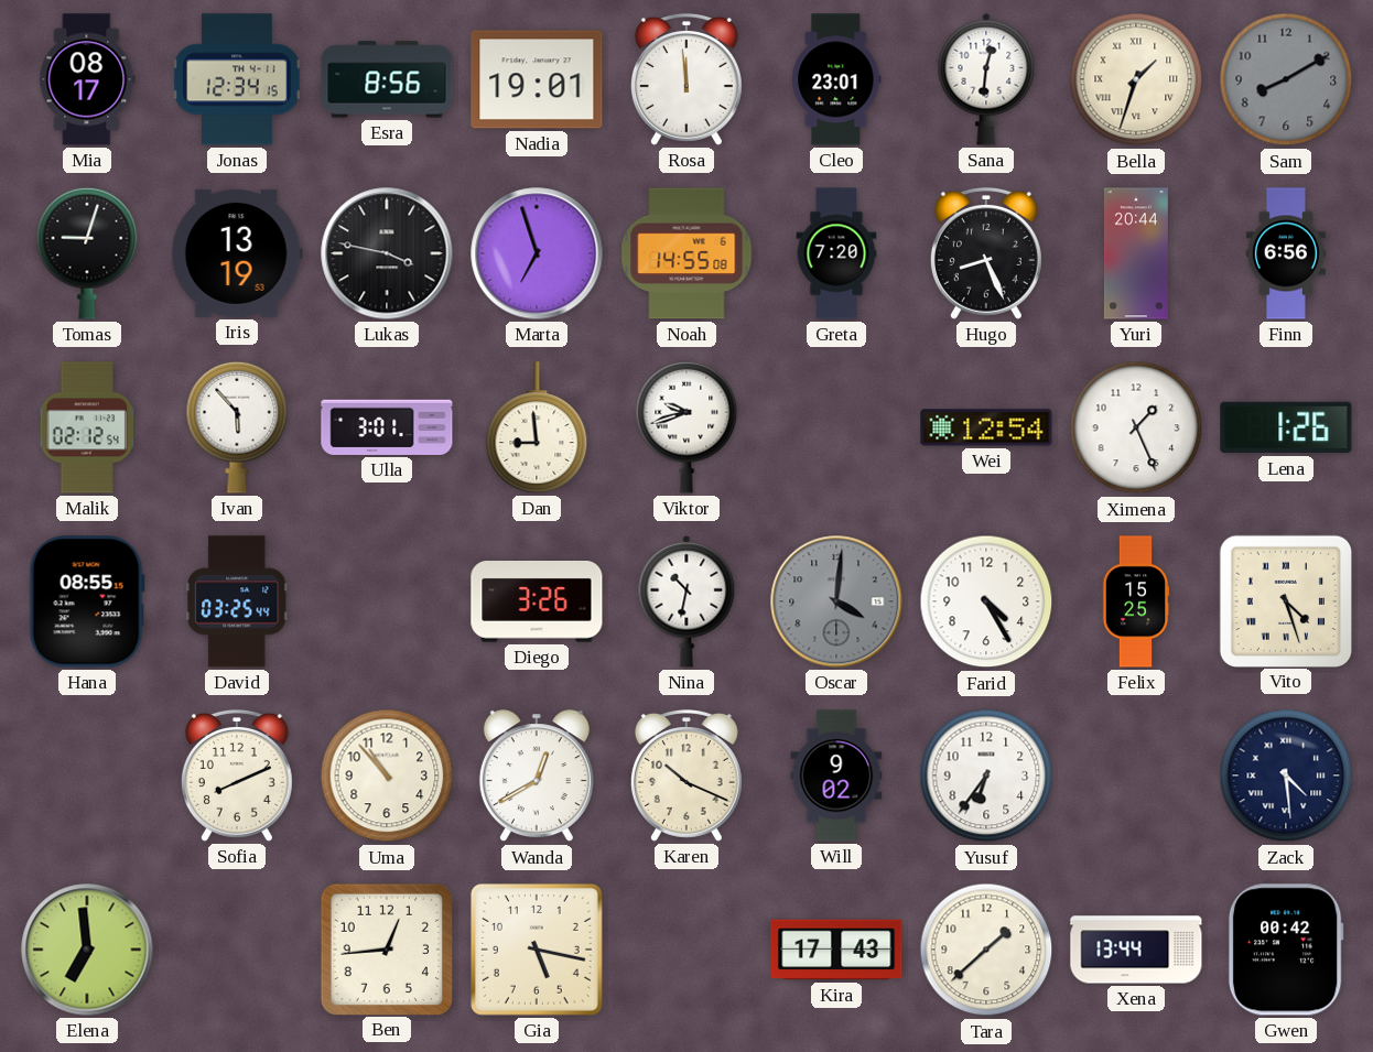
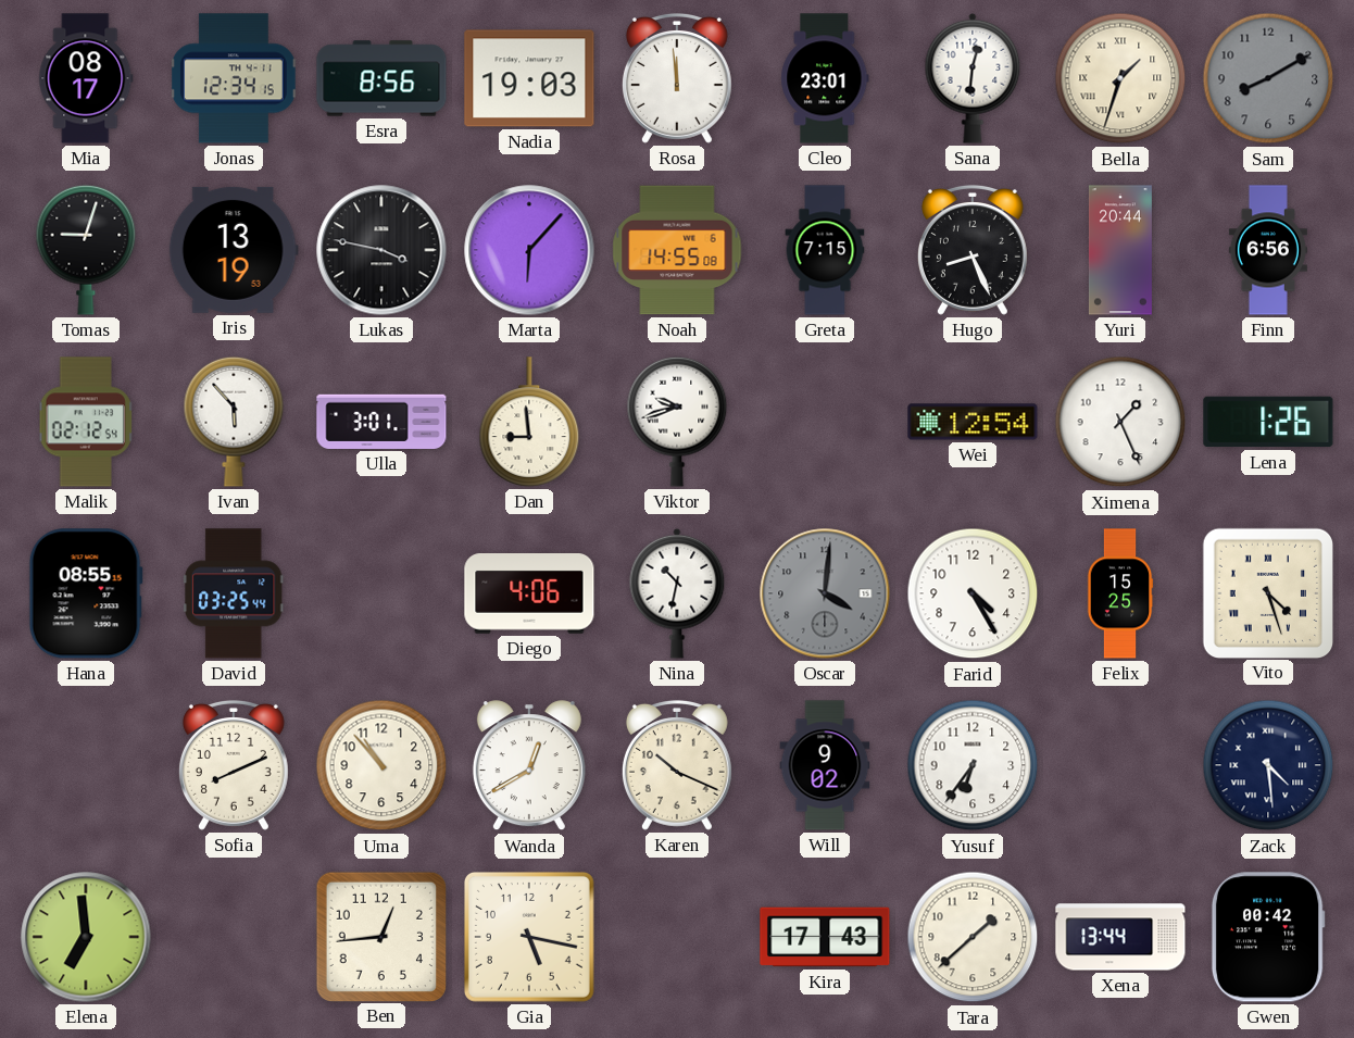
Nadia: 19:01 -> 19:03
Marta: 6:57 -> 6:07
Greta: 7:20 -> 7:15
Diego: 3:26 -> 4:06
